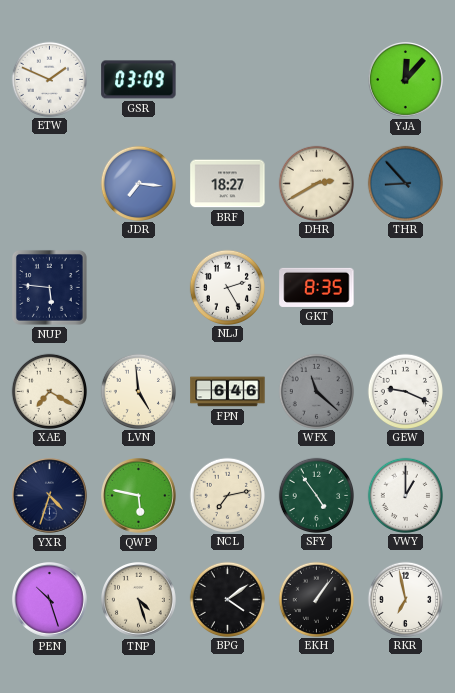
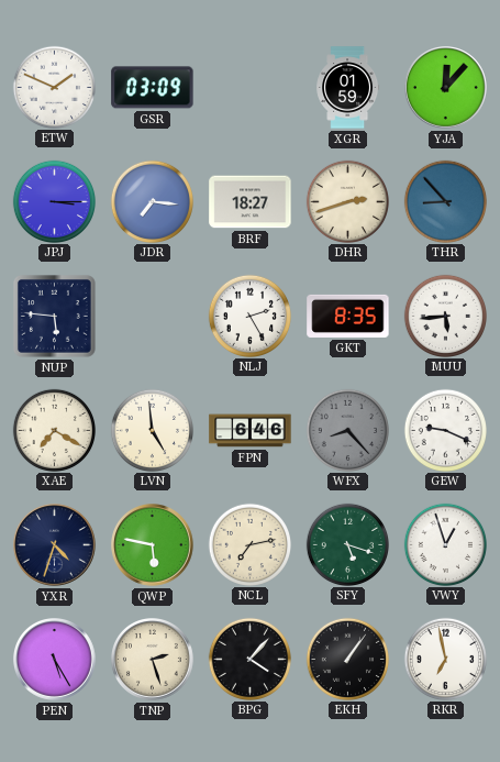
XGR: none -> 01:59
JPJ: none -> 3:15
DHR: 2:40 -> 2:42
MUU: none -> 5:44
WFX: 11:22 -> 8:23
SFY: 4:54 -> 5:18
VWY: 1:00 -> 12:57
PEN: 10:27 -> 5:25
TNP: 4:27 -> 2:27
BPG: 4:09 -> 4:07
